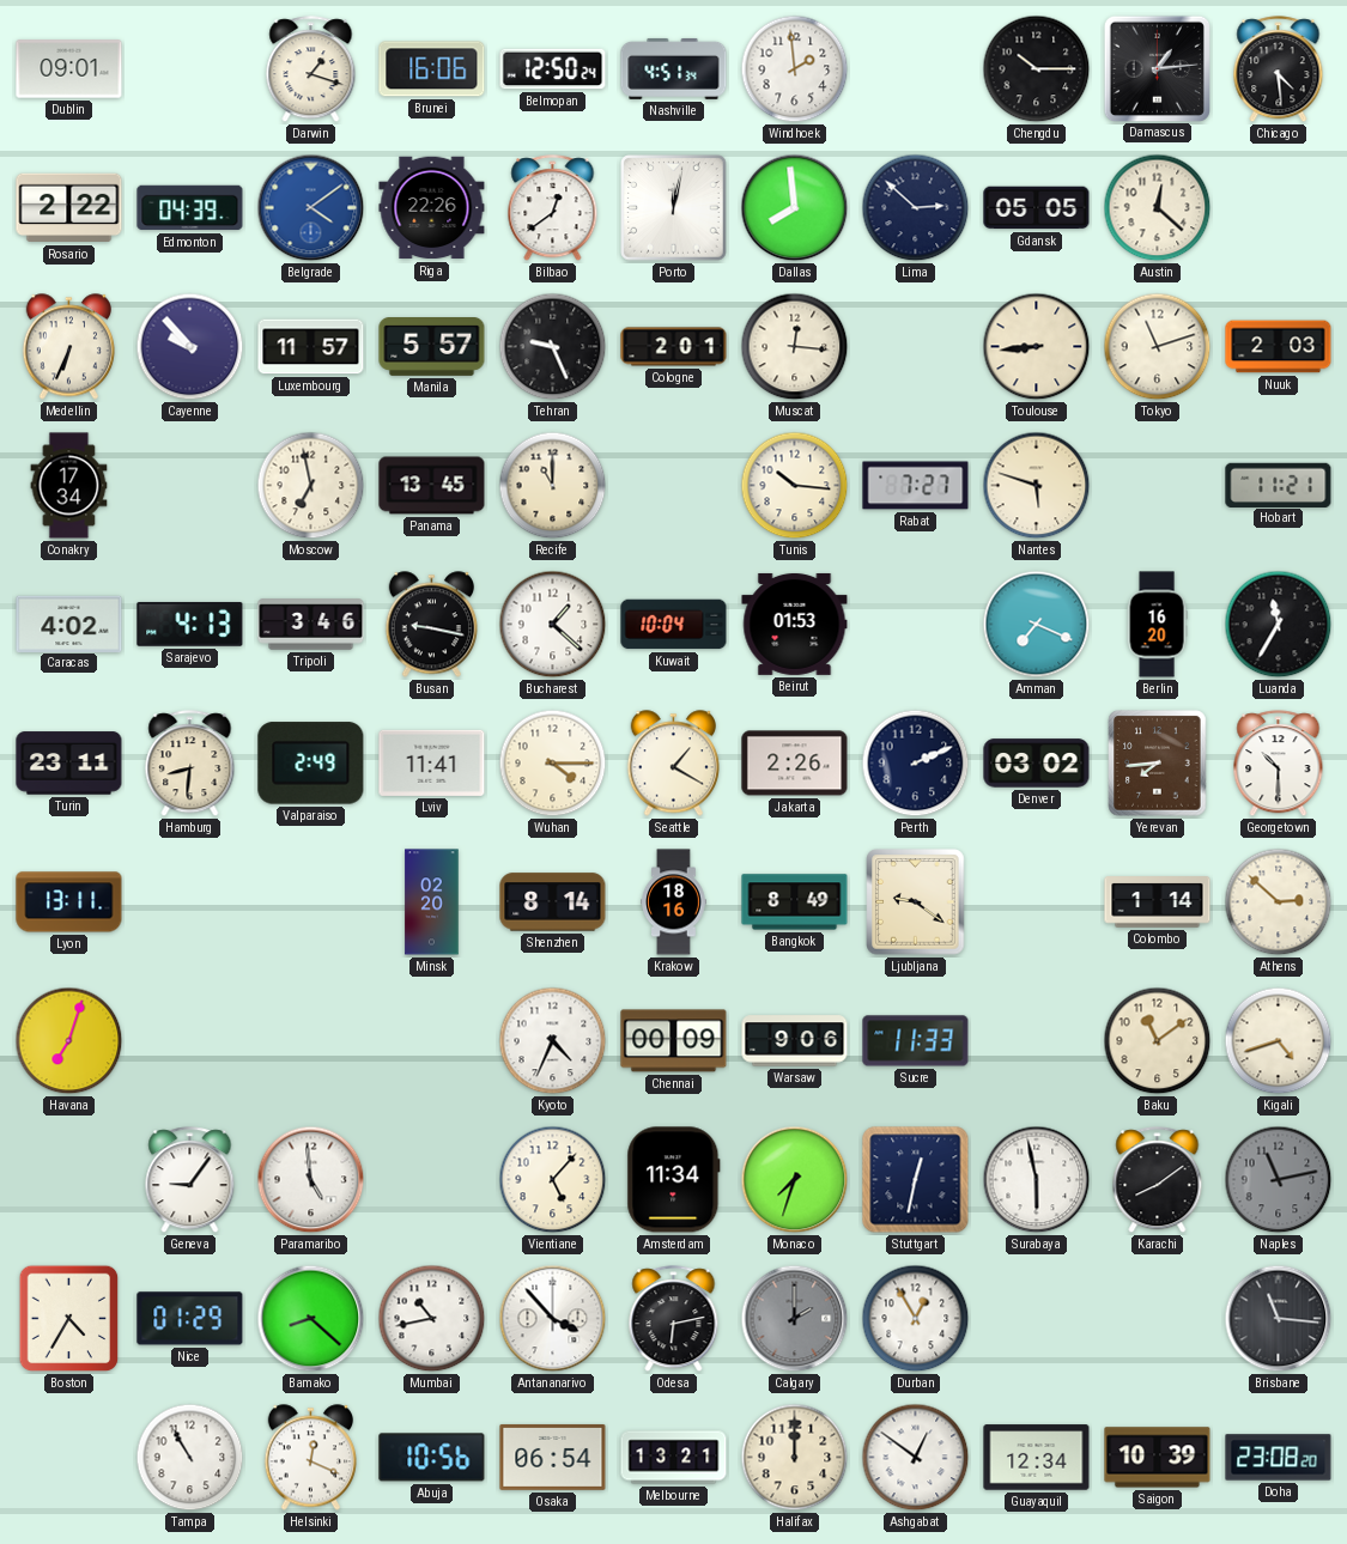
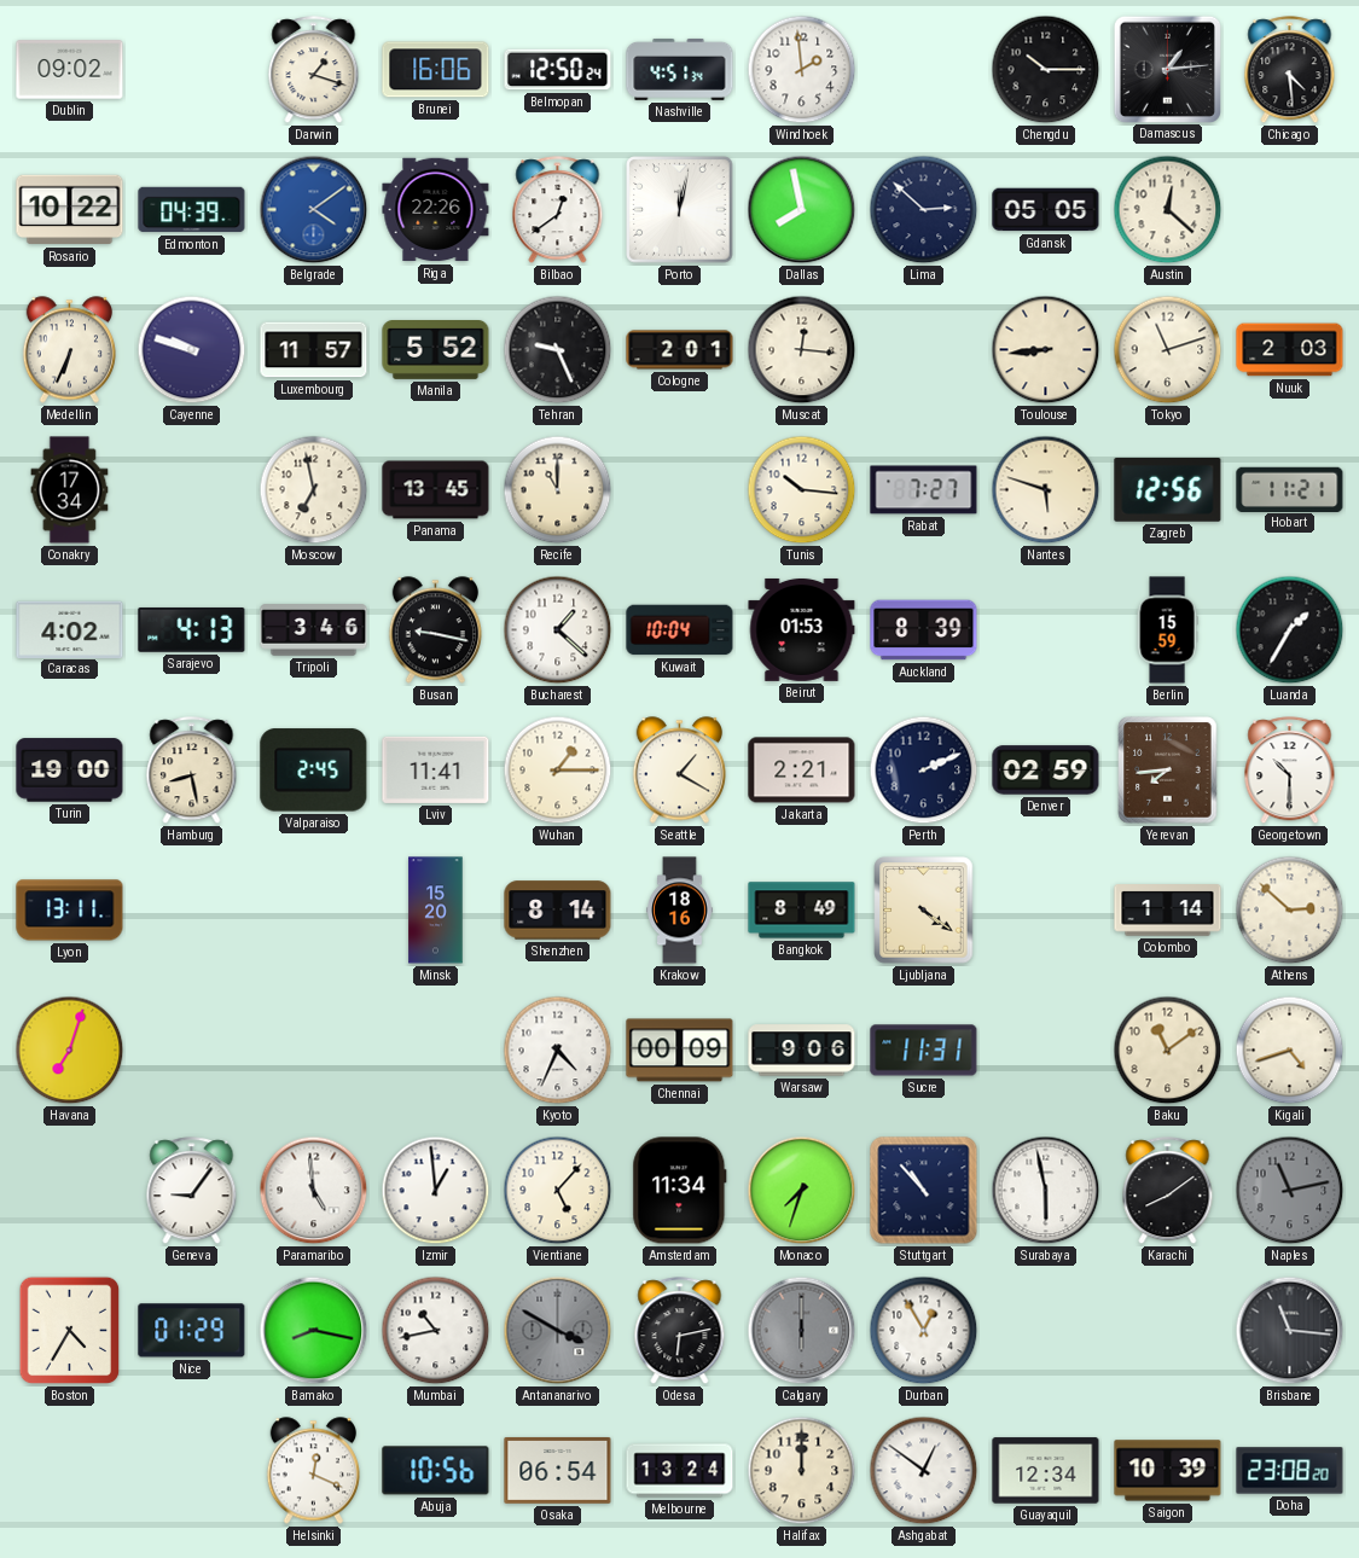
Dublin: 09:01 -> 09:02
Rosario: 2:22 -> 10:22
Dallas: 7:59 -> 7:58
Cayenne: 9:53 -> 9:48
Manila: 5:57 -> 5:52
Zagreb: none -> 12:56
Auckland: none -> 8:39
Amman: 7:19 -> none
Berlin: 16:20 -> 15:59
Luanda: 11:35 -> 1:35
Turin: 23:11 -> 19:00
Hamburg: 8:31 -> 8:28
Valparaiso: 2:49 -> 2:45
Wuhan: 4:15 -> 1:15
Jakarta: 2:26 -> 2:21
Denver: 03:02 -> 02:59
Minsk: 02:20 -> 15:20
Ljubljana: 9:21 -> 4:21
Sucre: 11:33 -> 11:31
Izmir: none -> 12:59
Stuttgart: 12:32 -> 10:53
Bamako: 8:22 -> 8:17
Antananarivo: 3:53 -> 3:50
Antananarivo dial: white -> grey
Calgary: 2:00 -> 6:00
Tampa: 10:55 -> none
Melbourne: 13:21 -> 13:24
